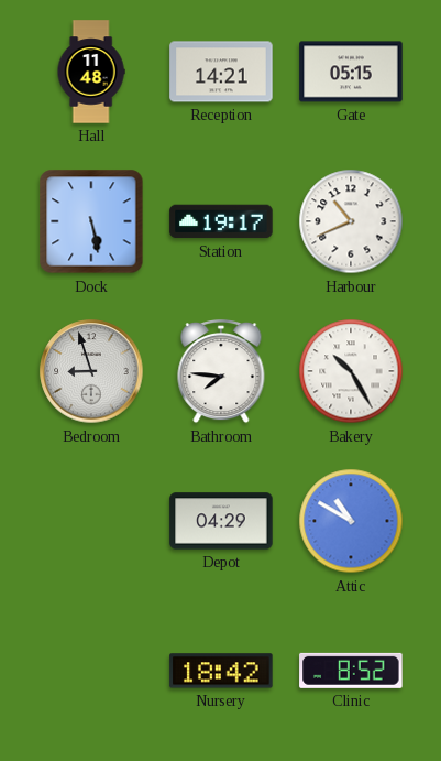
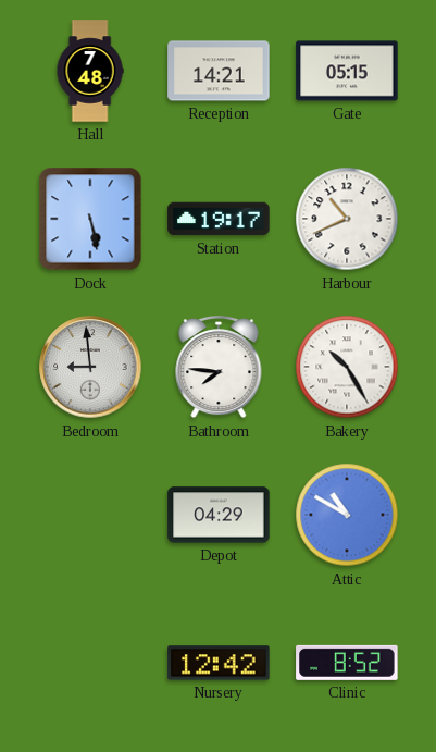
Hall: 11:48 -> 7:48
Bedroom: 8:57 -> 8:59
Nursery: 18:42 -> 12:42
